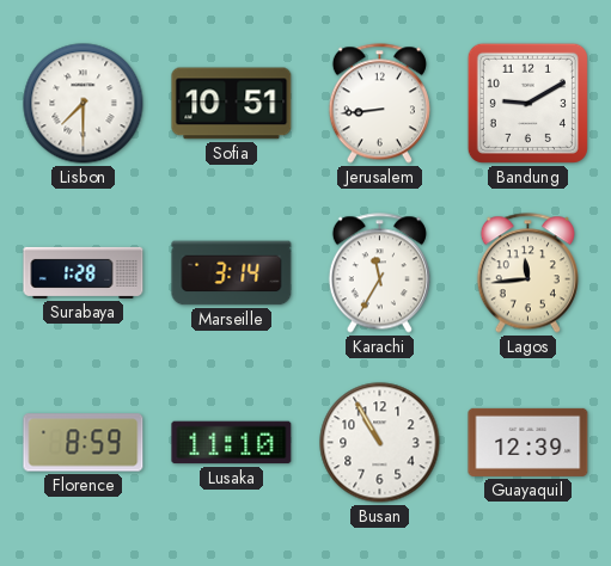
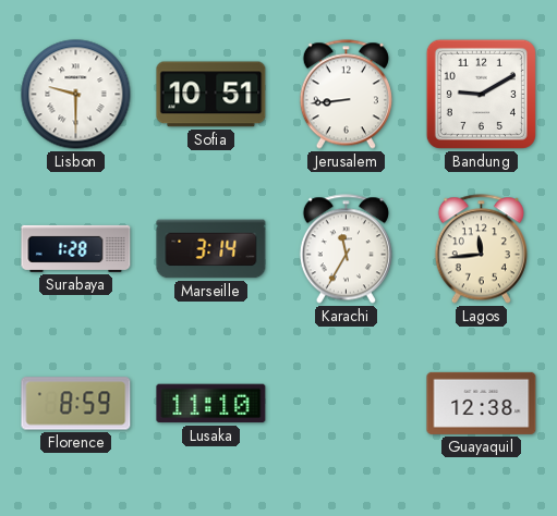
Lisbon: 7:30 -> 9:30
Busan: 10:55 -> none
Guayaquil: 12:39 -> 12:38
